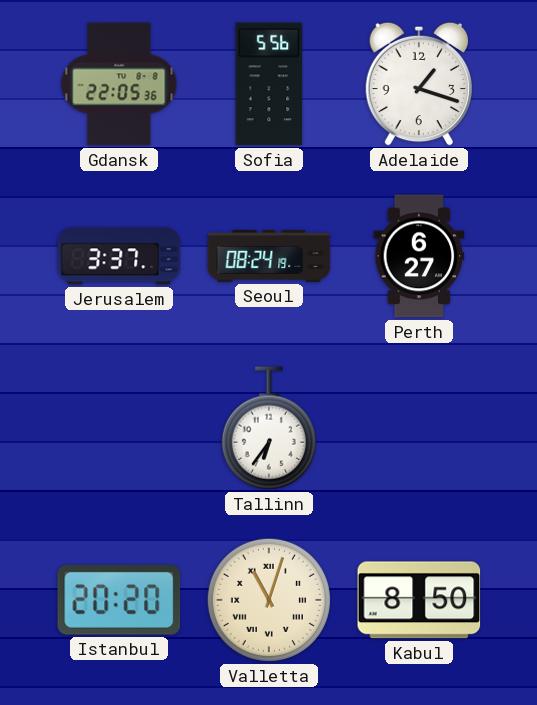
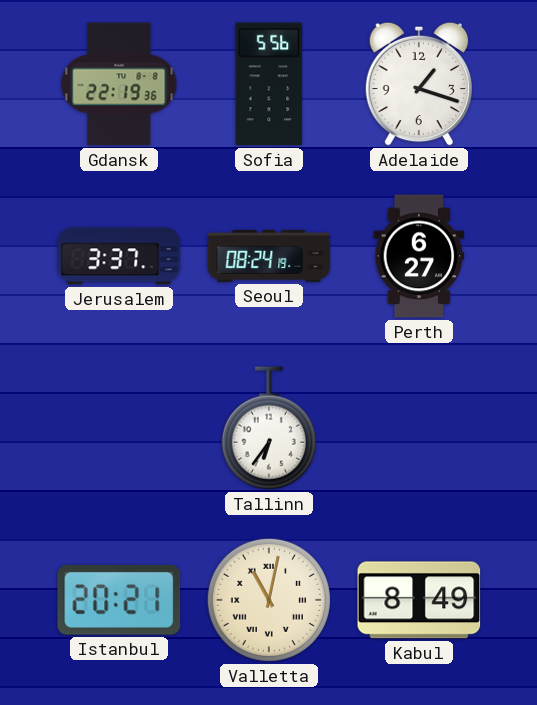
Gdansk: 22:05 -> 22:19
Istanbul: 20:20 -> 20:21
Valletta: 11:03 -> 11:02
Kabul: 8:50 -> 8:49
